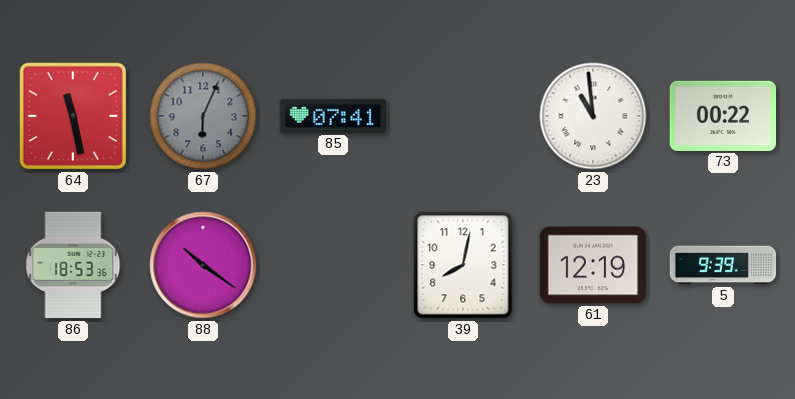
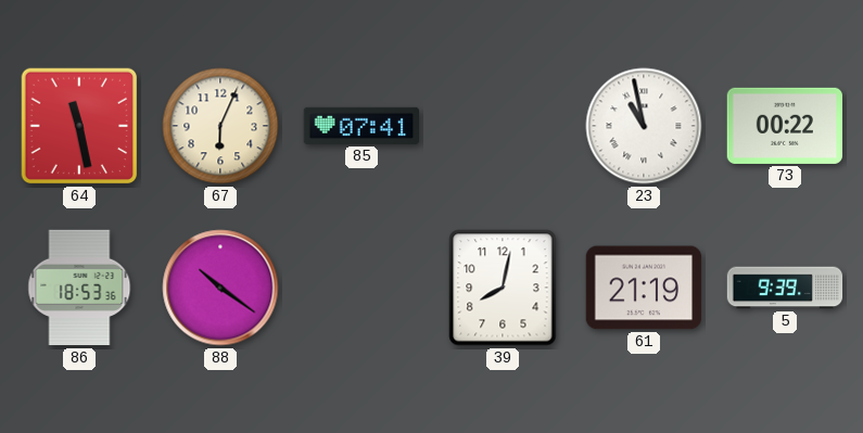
67 dial: grey -> cream
23: 10:59 -> 10:58
61: 12:19 -> 21:19
